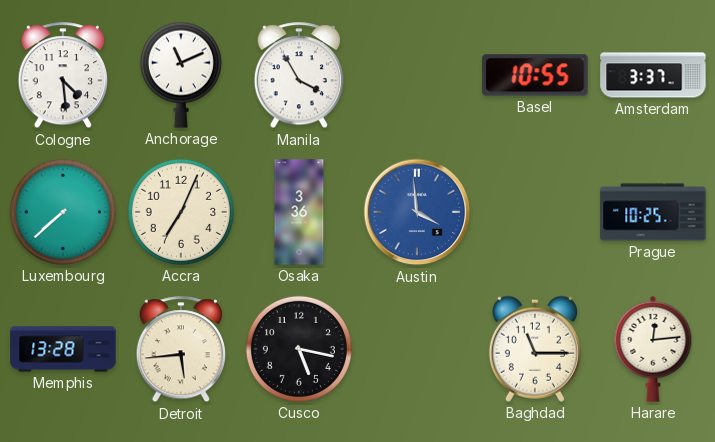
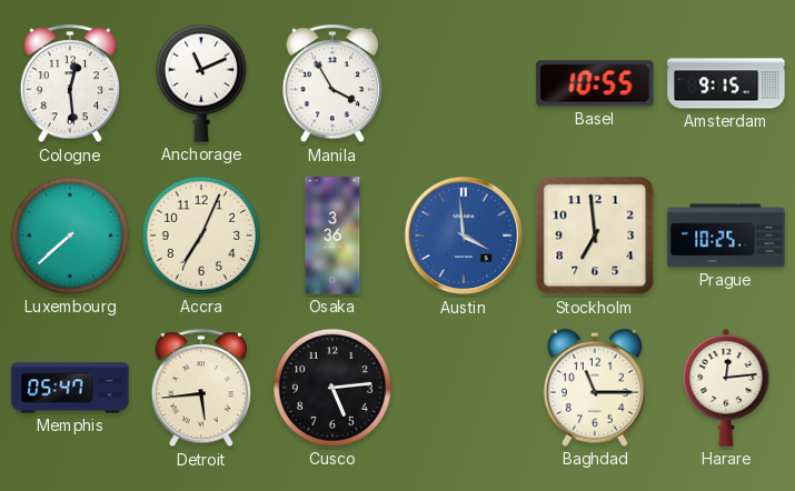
Cologne: 4:29 -> 12:29
Amsterdam: 3:37 -> 9:15
Stockholm: none -> 6:59
Memphis: 13:28 -> 05:47
Cusco: 5:17 -> 5:14
